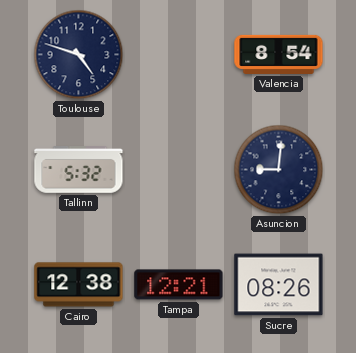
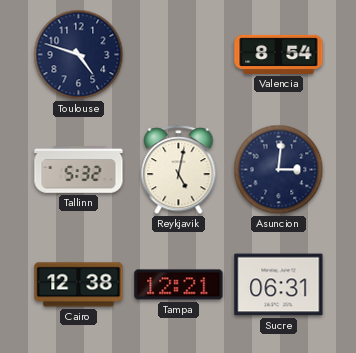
Reykjavik: none -> 5:02
Asuncion: 9:01 -> 3:01
Sucre: 08:26 -> 06:31
